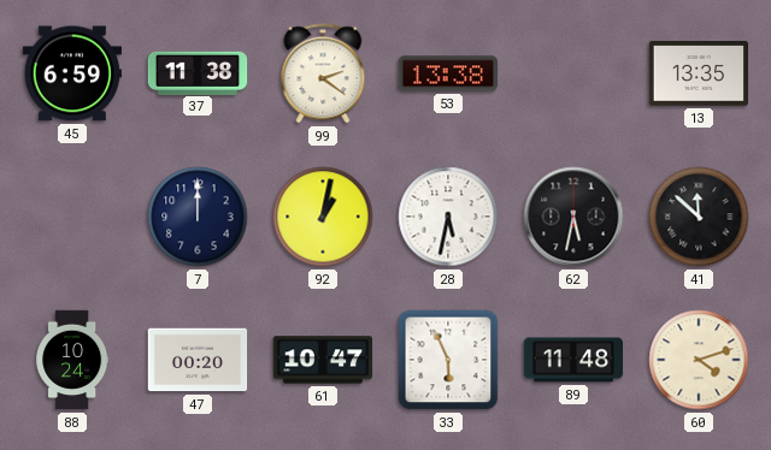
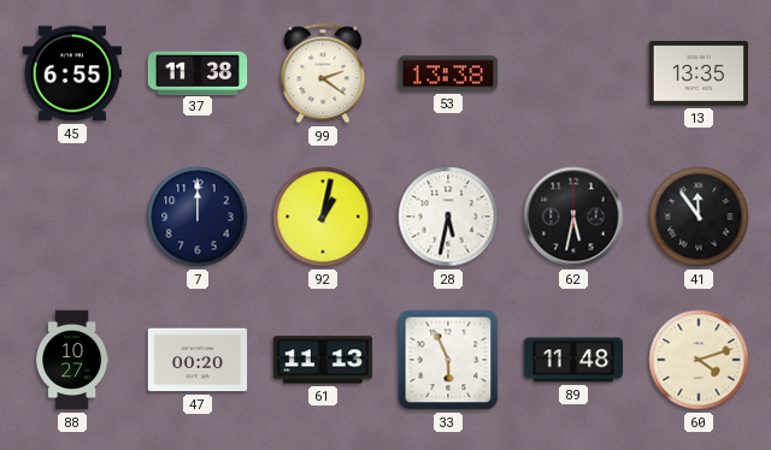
45: 6:59 -> 6:55
41: 11:52 -> 11:54
88: 10:24 -> 10:27
61: 10:47 -> 11:13
